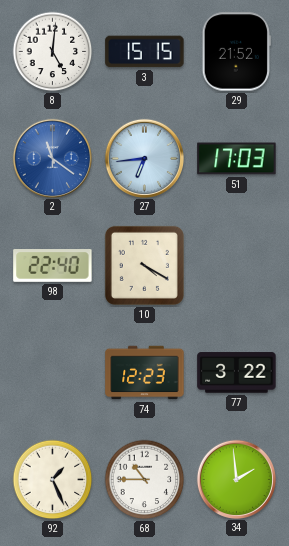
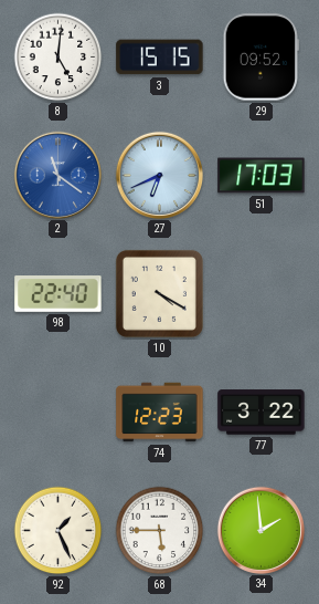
29: 21:52 -> 09:52
27: 6:44 -> 6:41
68: 10:45 -> 5:45
